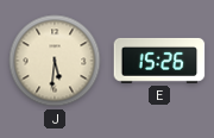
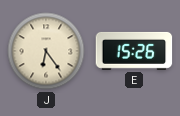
J: 5:31 -> 6:24
